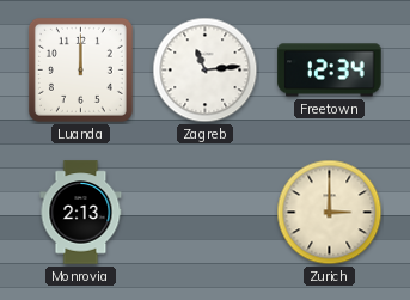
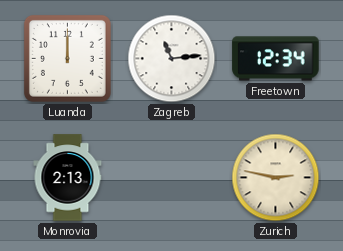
Zurich: 3:00 -> 2:47
